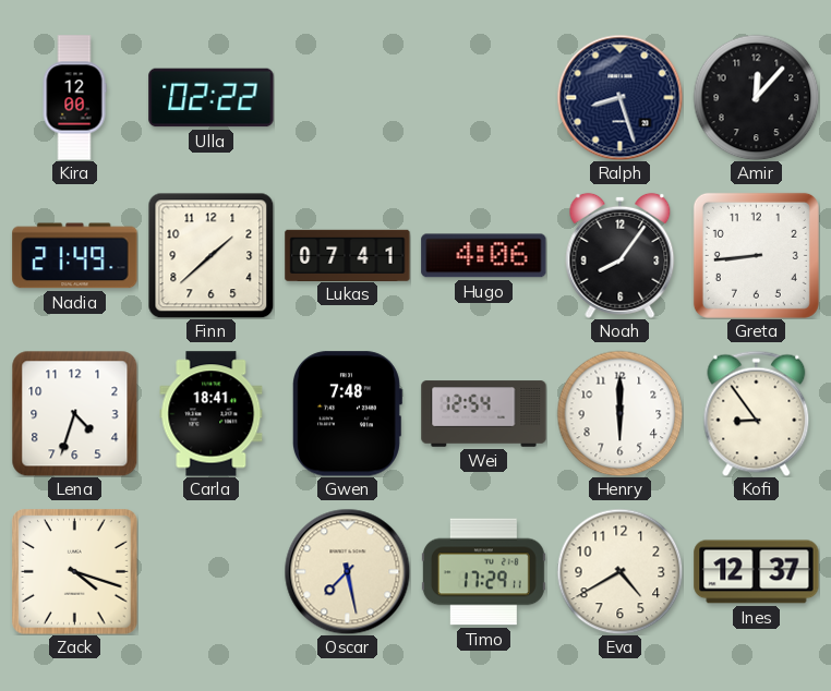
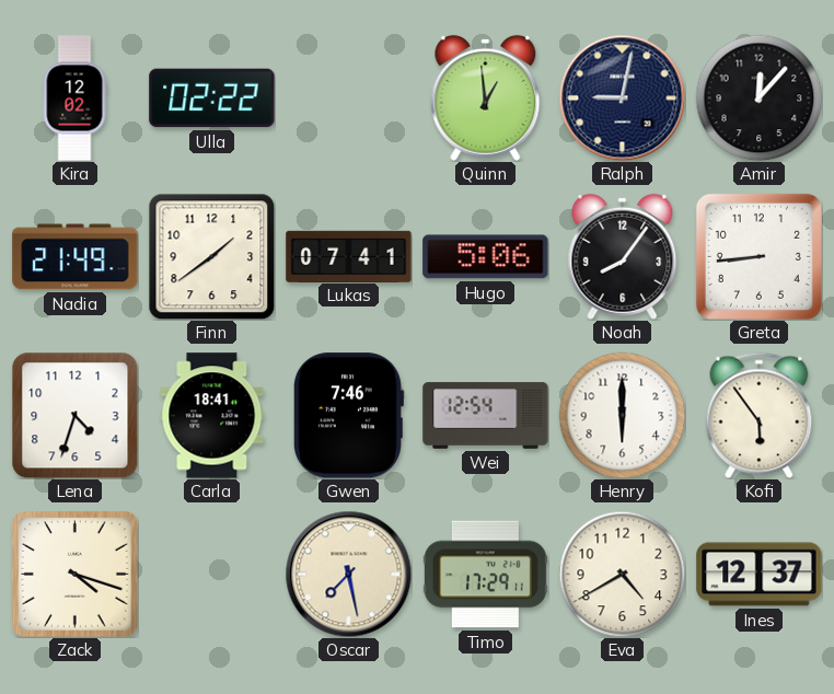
Kira: 12:00 -> 12:02
Quinn: none -> 12:59
Ralph: 8:27 -> 9:02
Finn: 1:38 -> 1:39
Hugo: 4:06 -> 5:06
Gwen: 7:48 -> 7:46
Kofi: 8:54 -> 5:54
